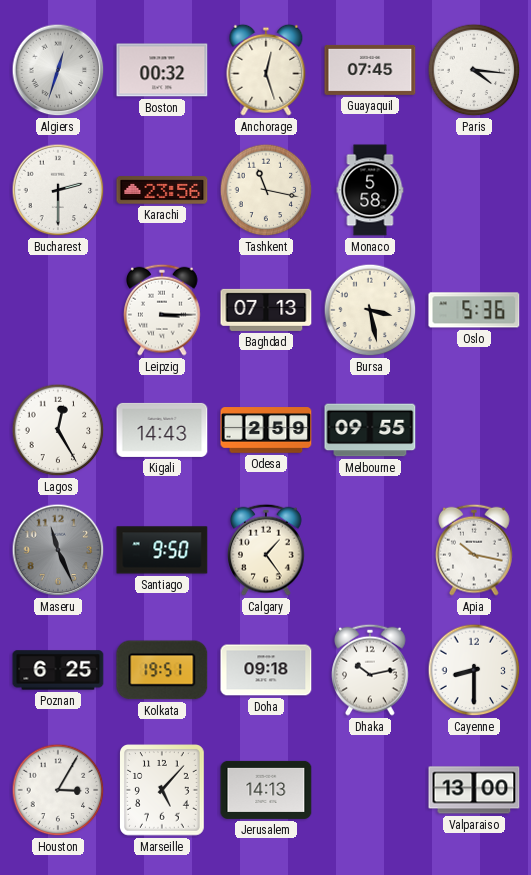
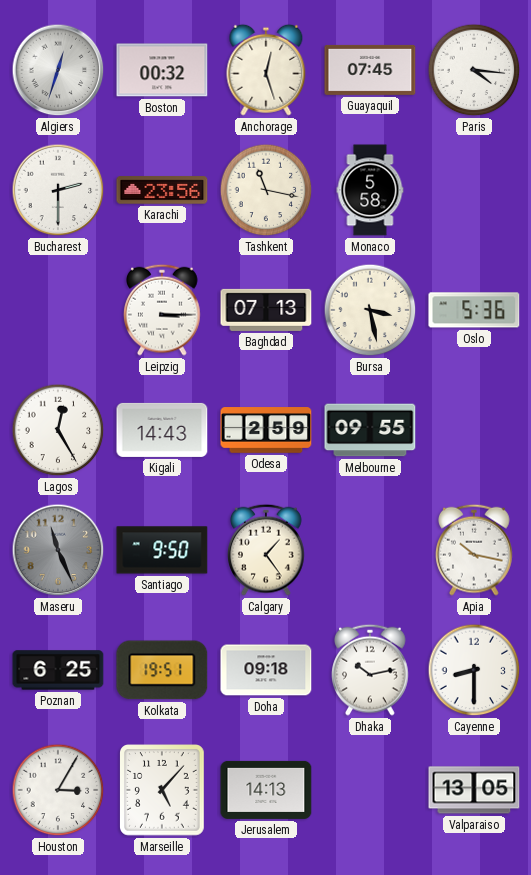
Valparaiso: 13:00 -> 13:05
